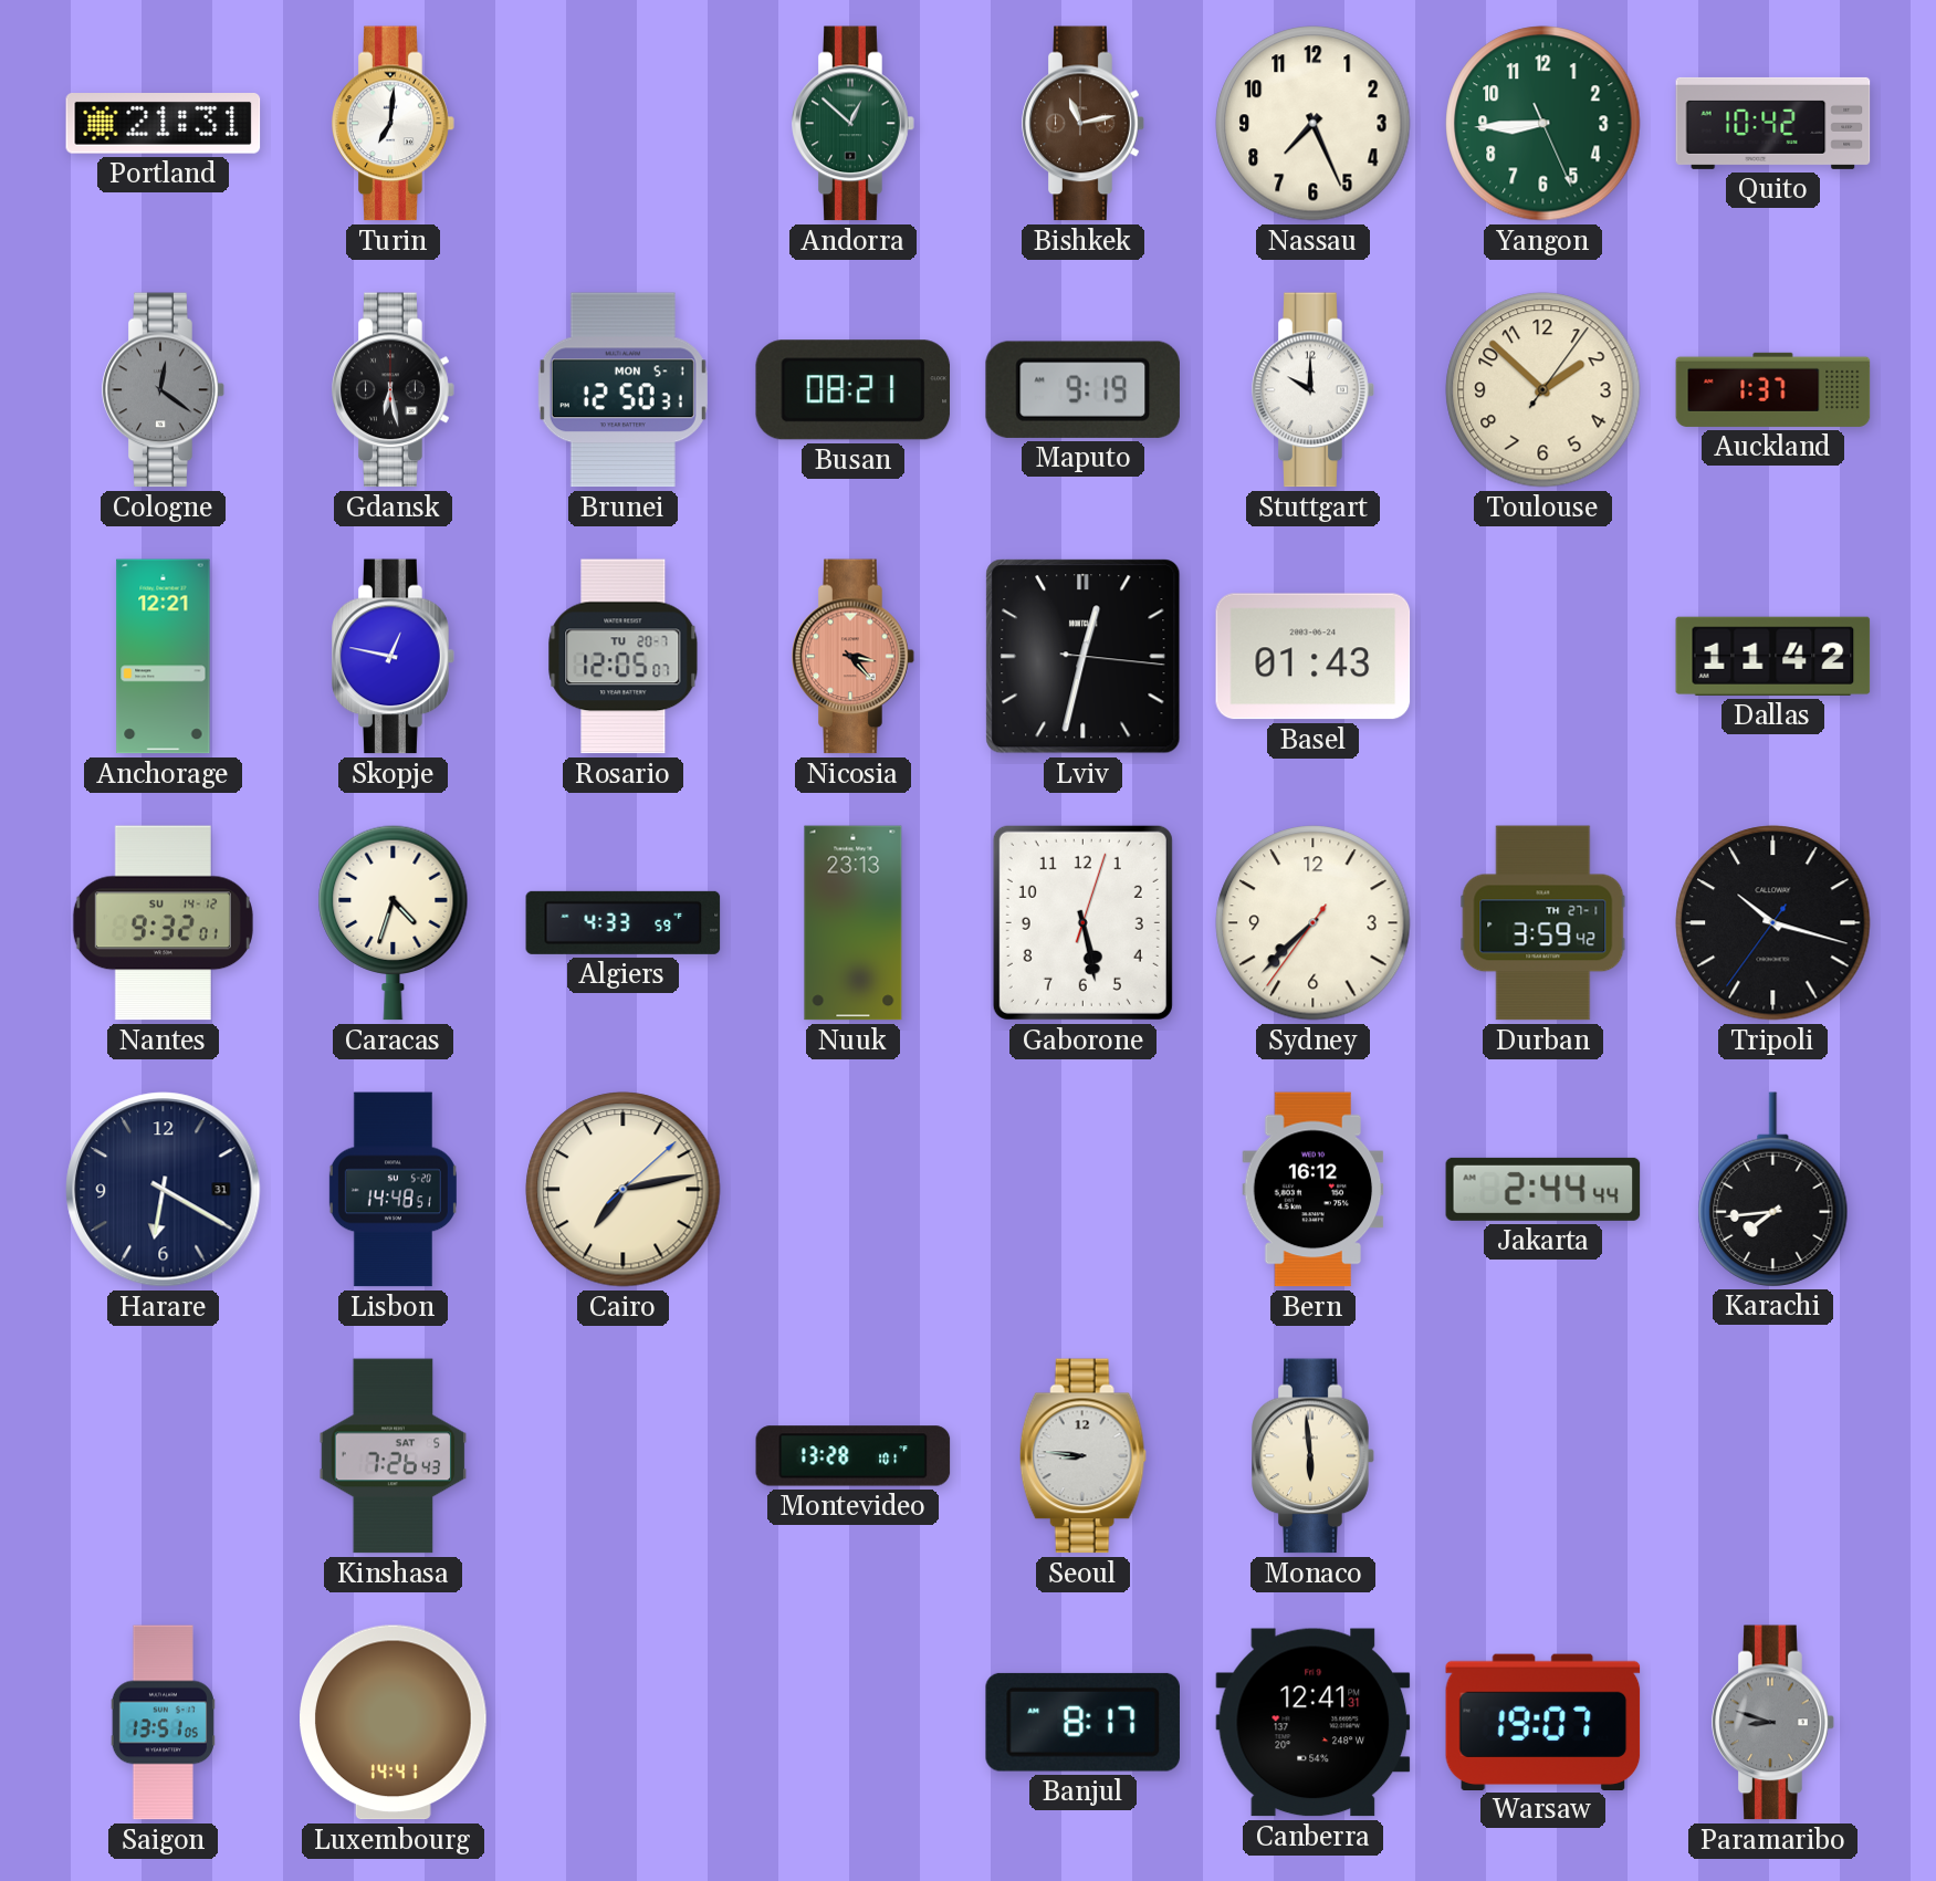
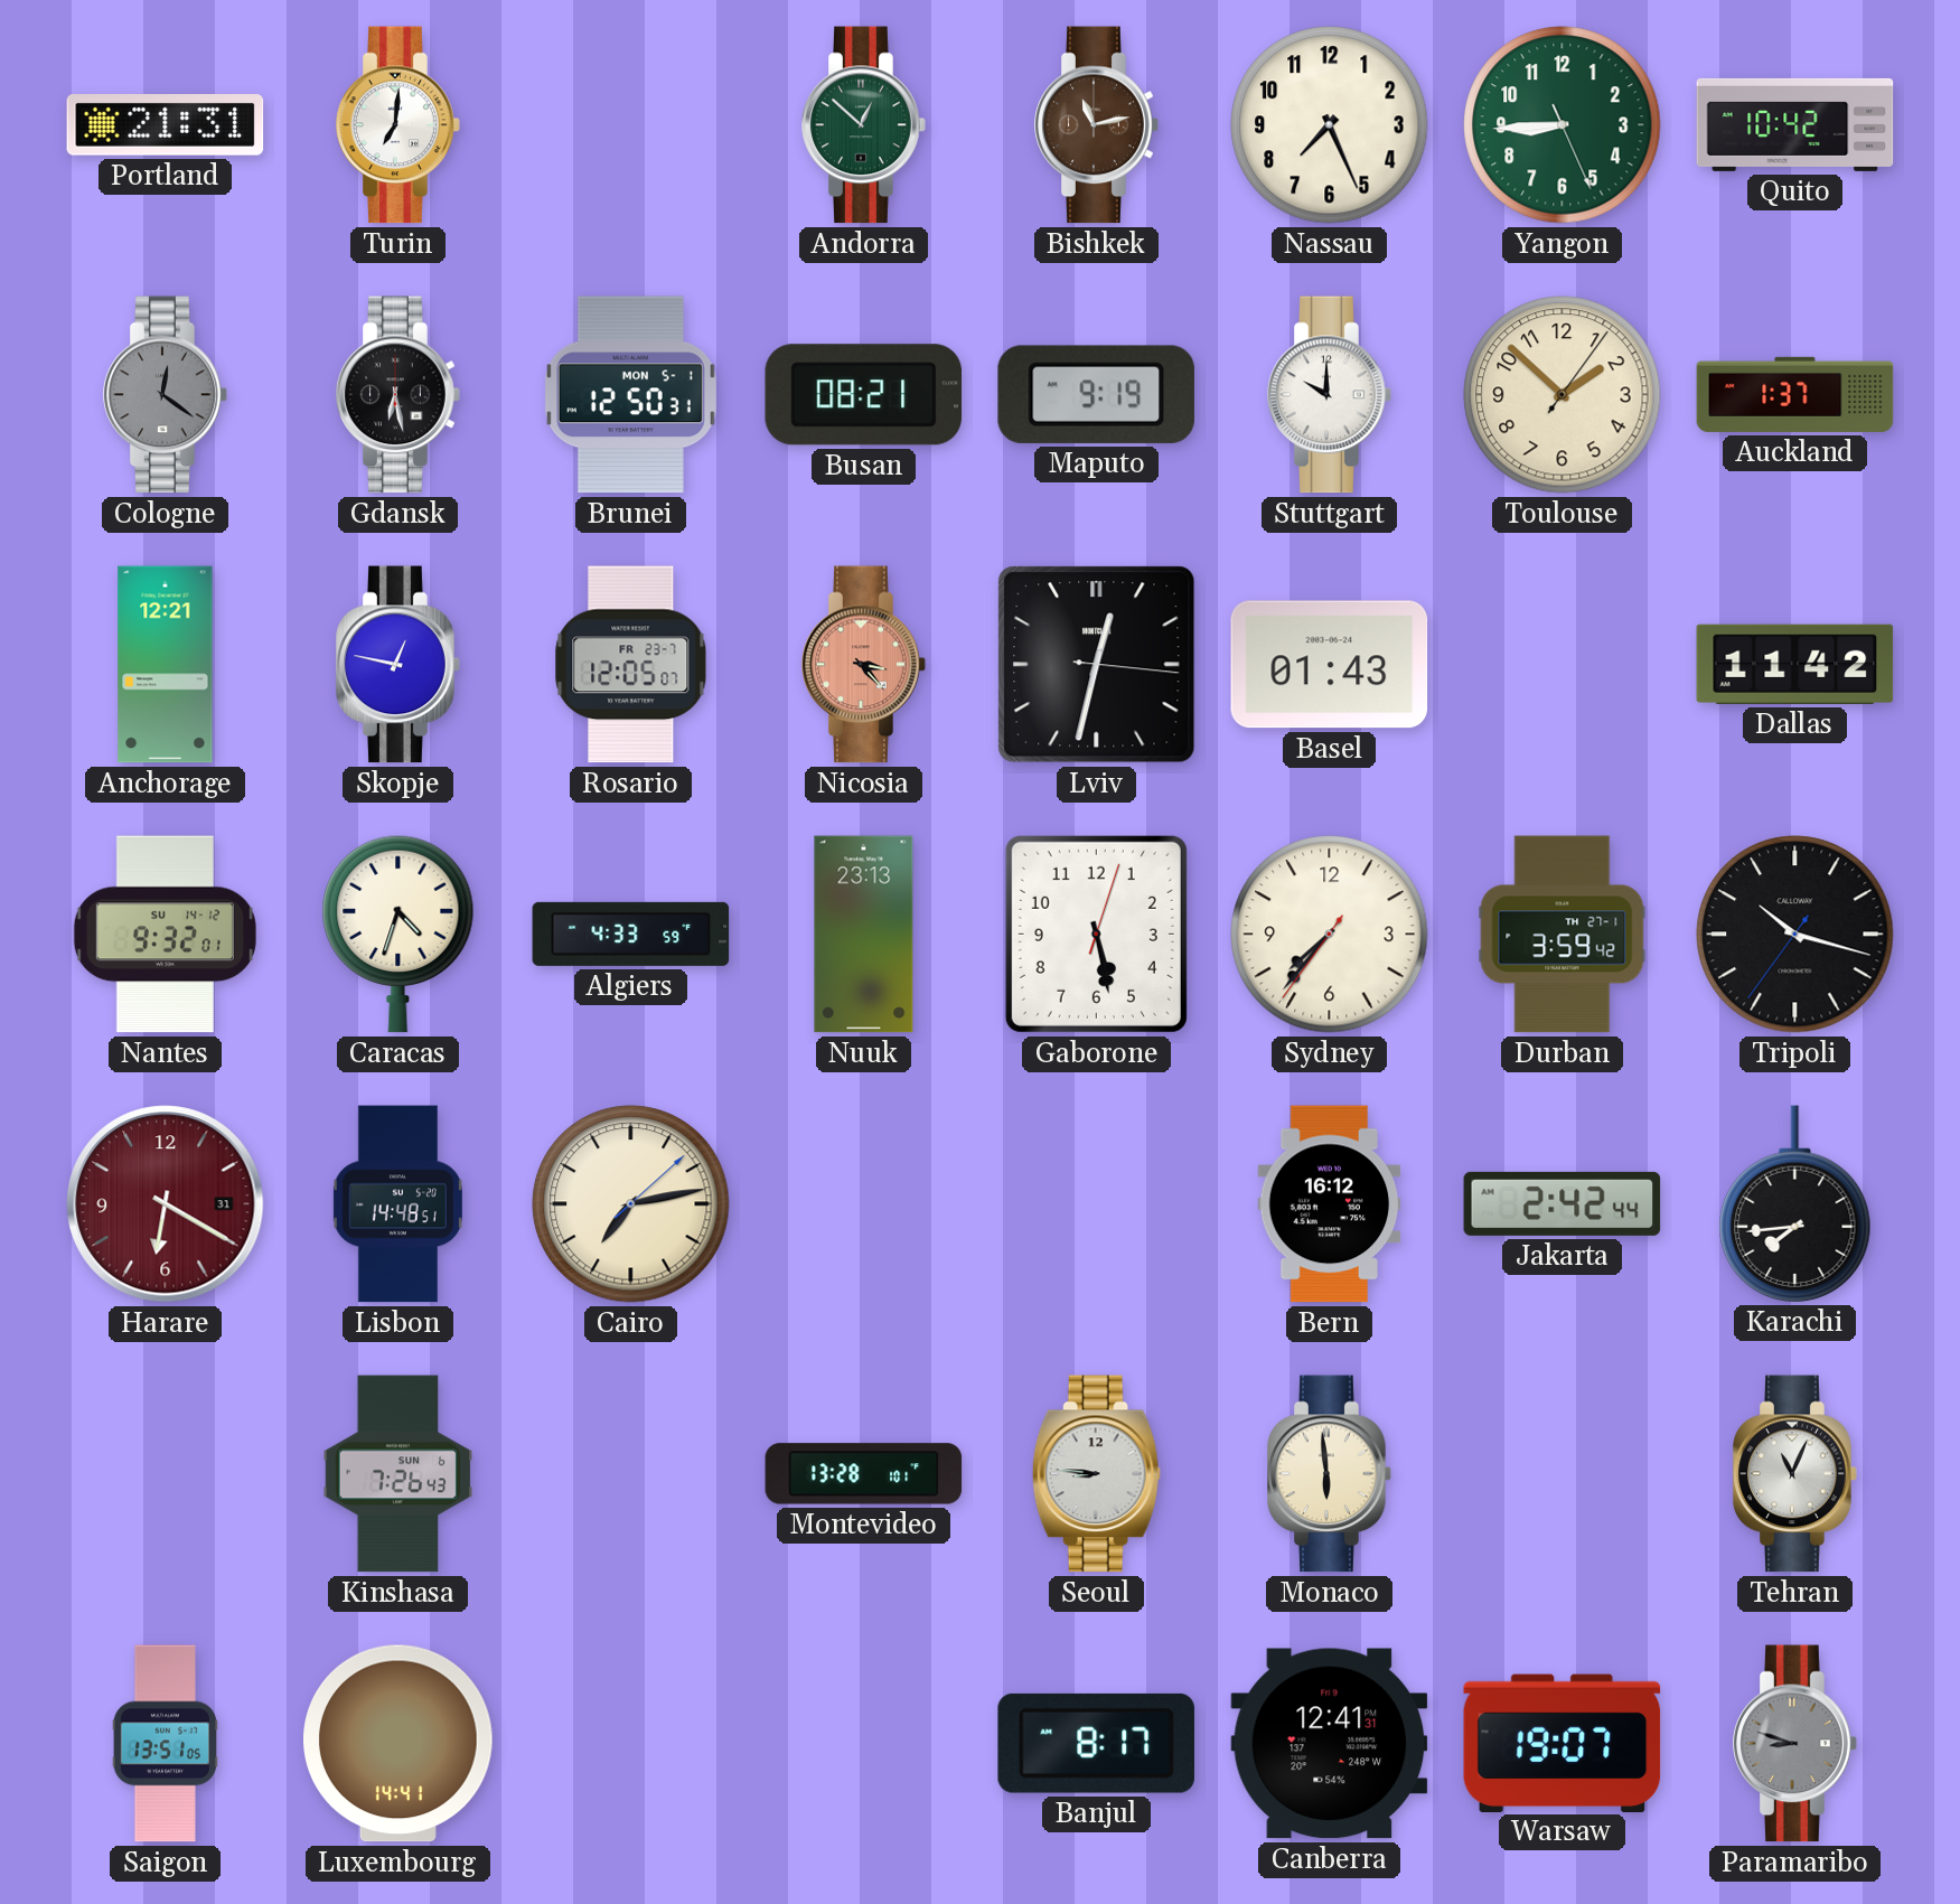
Rosario date: TU 20-7 -> FR 23-7
Sydney: 7:37 -> 7:36
Harare dial: navy -> burgundy
Jakarta: 2:44 -> 2:42
Kinshasa date: SAT 5 -> SUN 6
Tehran: none -> 11:04
